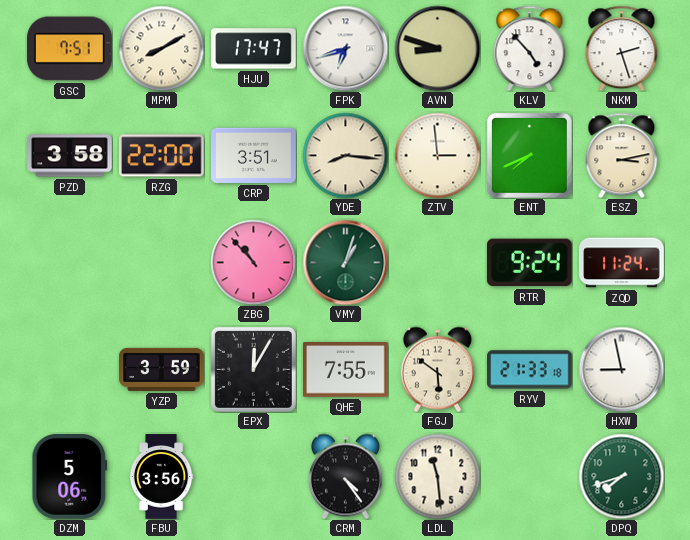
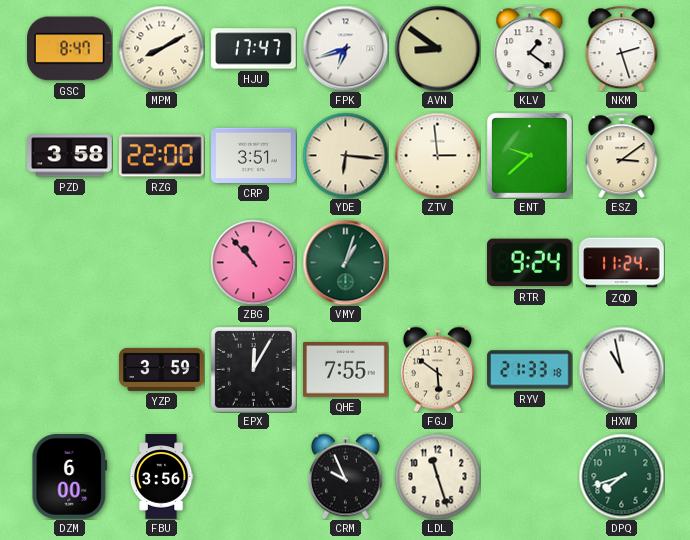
GSC: 7:51 -> 8:47
AVN: 8:48 -> 8:51
KLV: 4:53 -> 1:21
YDE: 8:16 -> 6:16
ENT: 7:41 -> 9:38
ESZ: 3:13 -> 3:09
HXW: 8:58 -> 10:58
DZM: 5:06 -> 6:00
CRM: 4:24 -> 9:56
LDL: 11:29 -> 11:27
